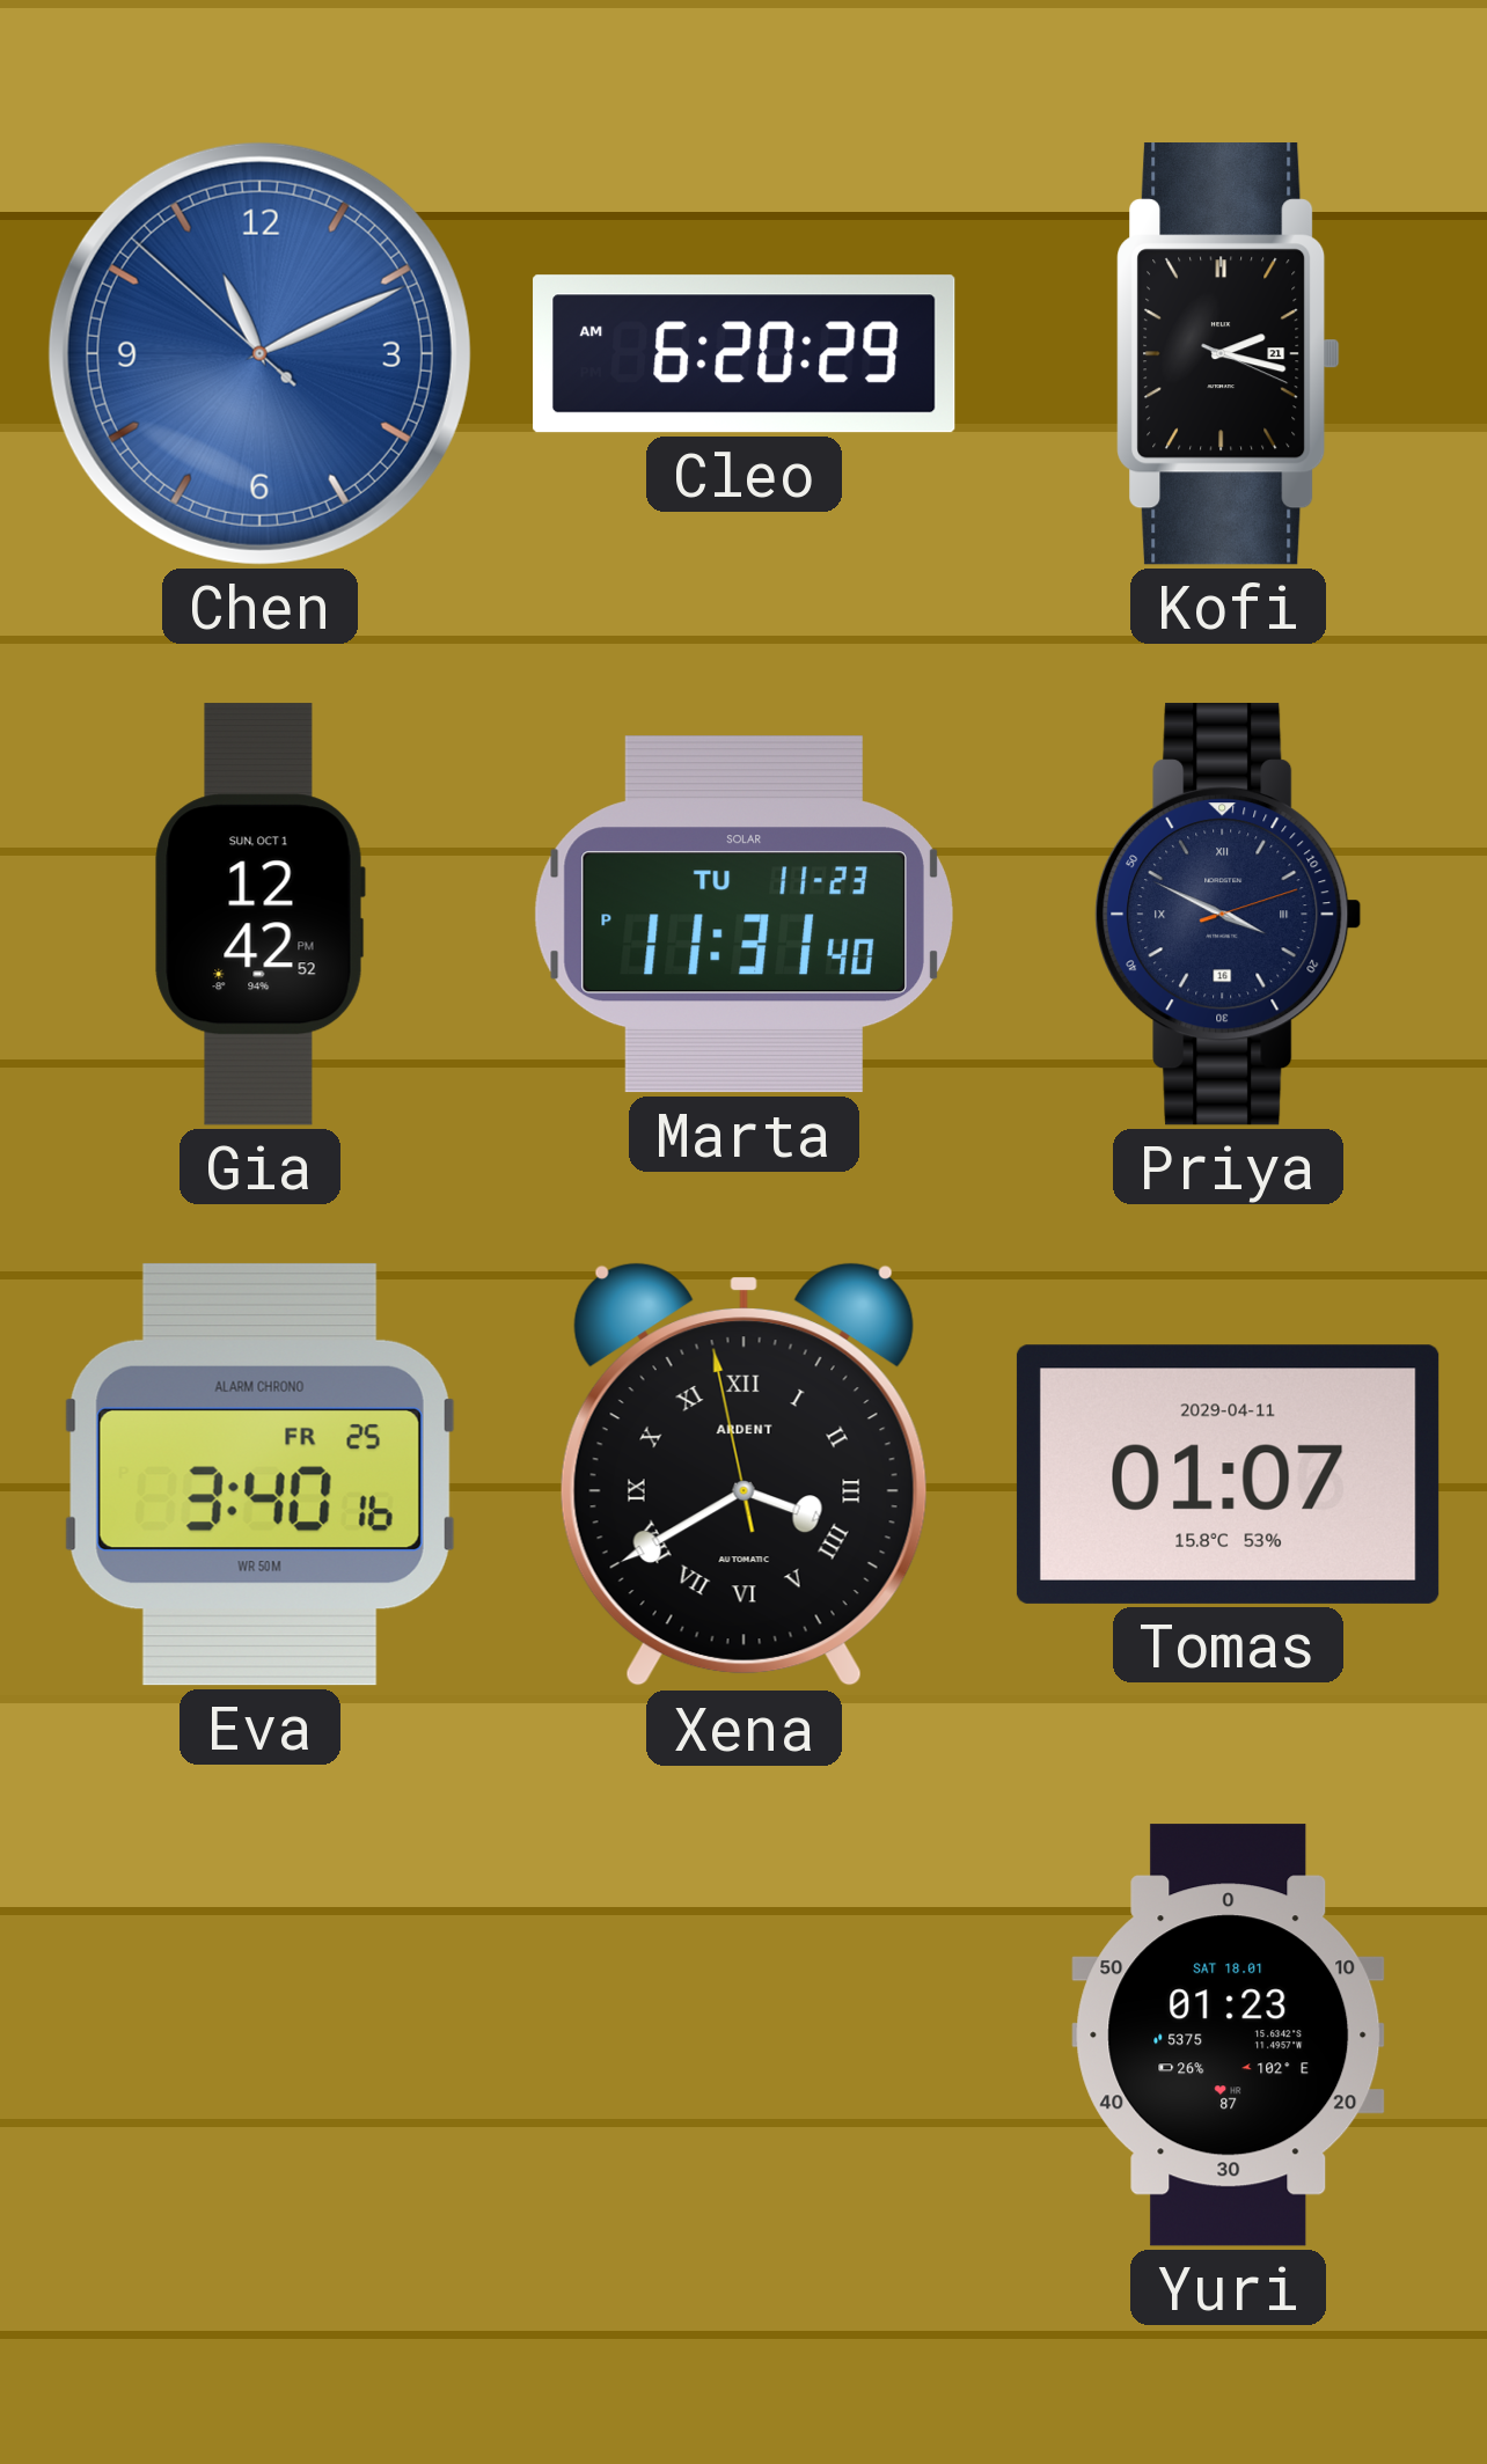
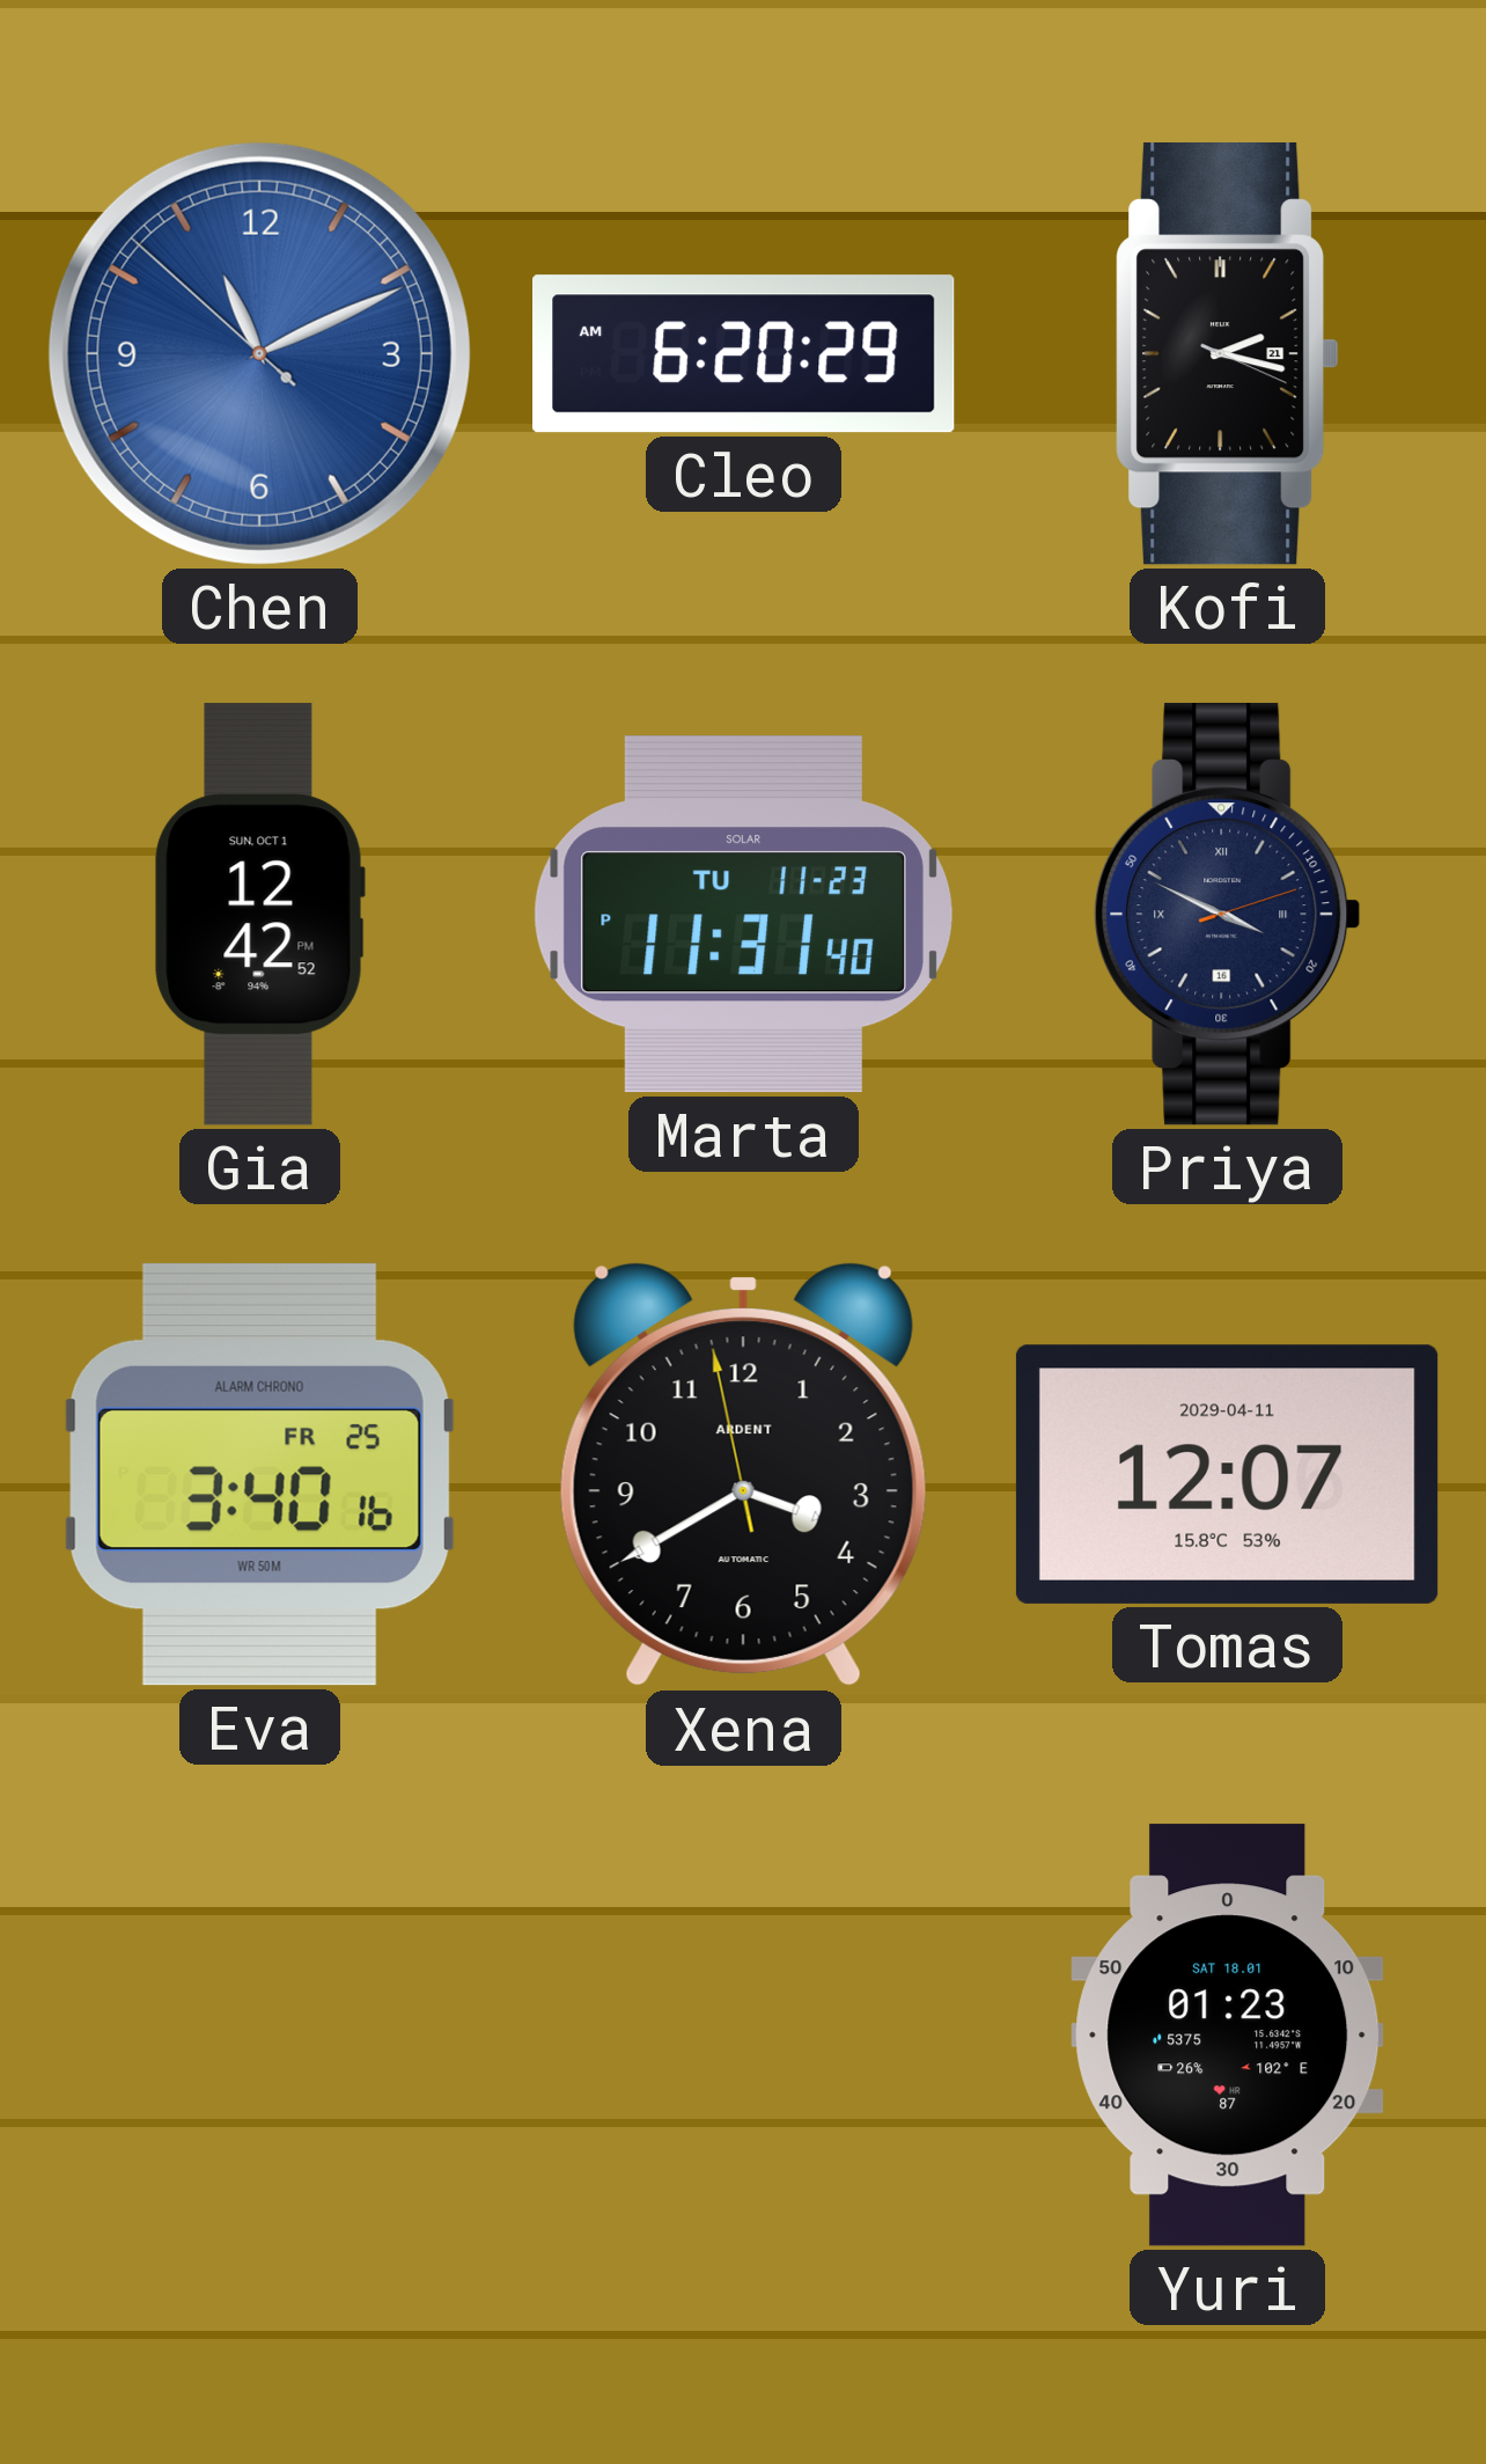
Xena numerals: Roman -> Arabic
Tomas: 01:07 -> 12:07
